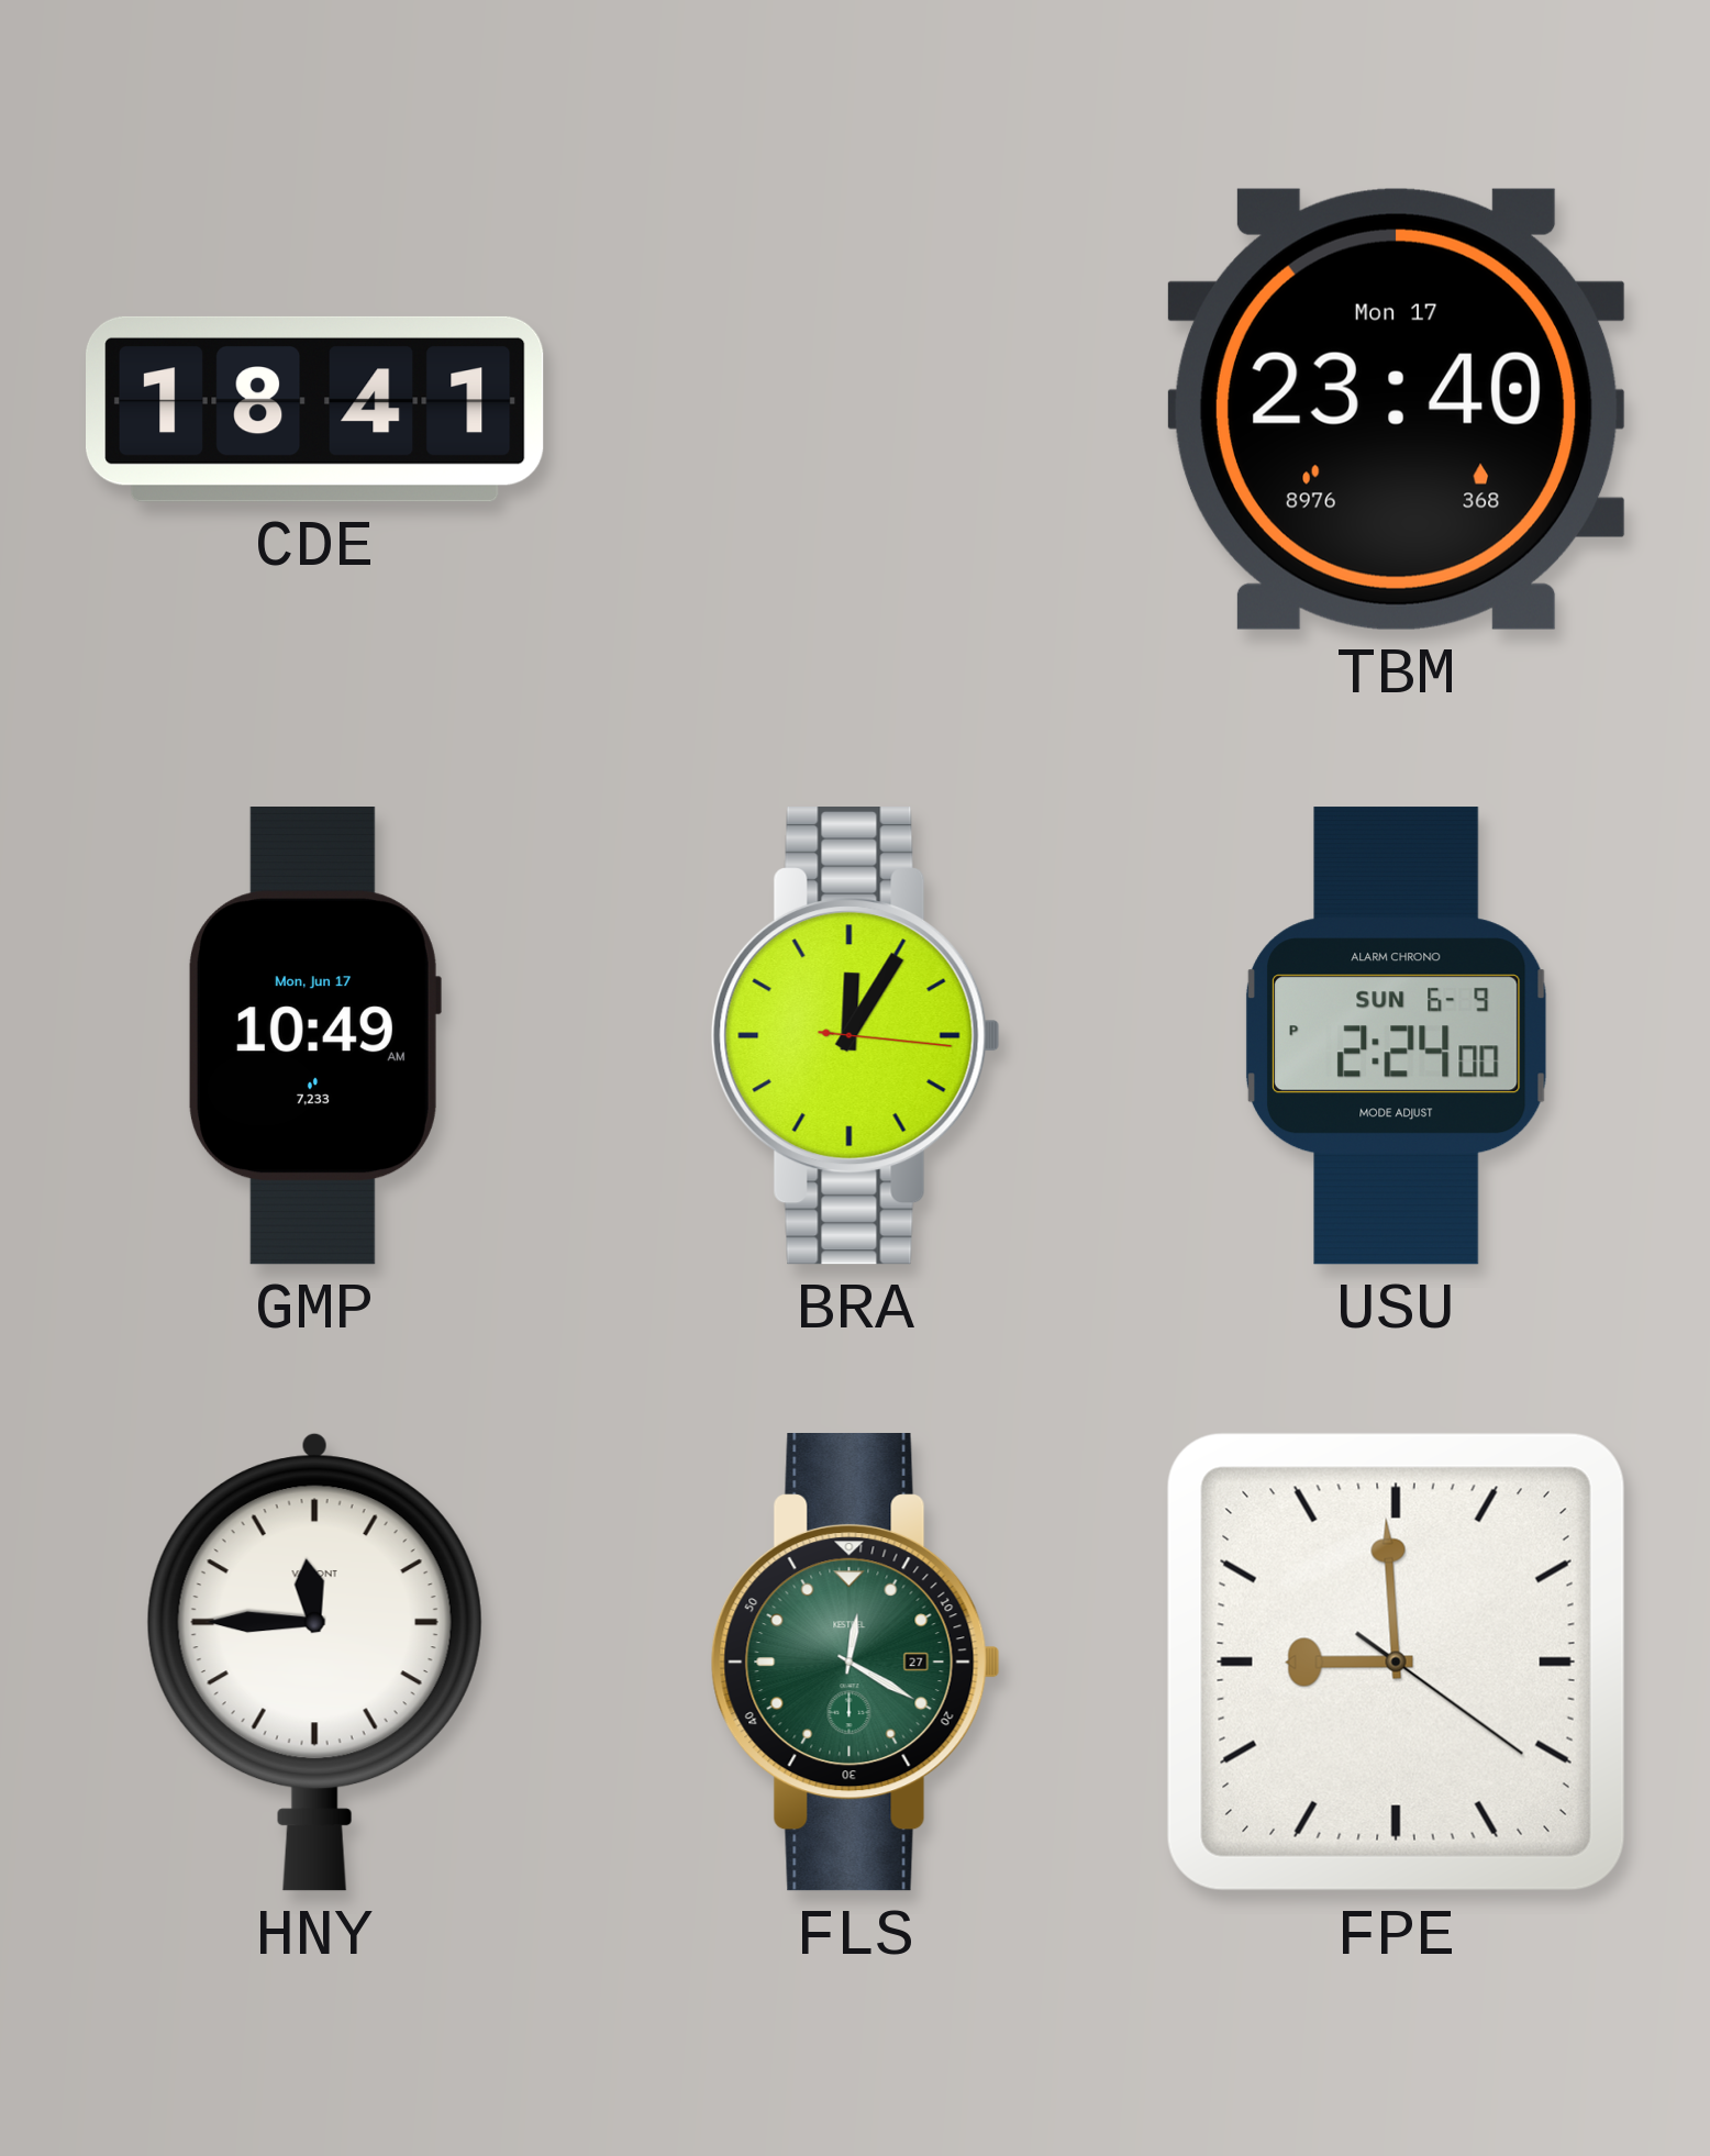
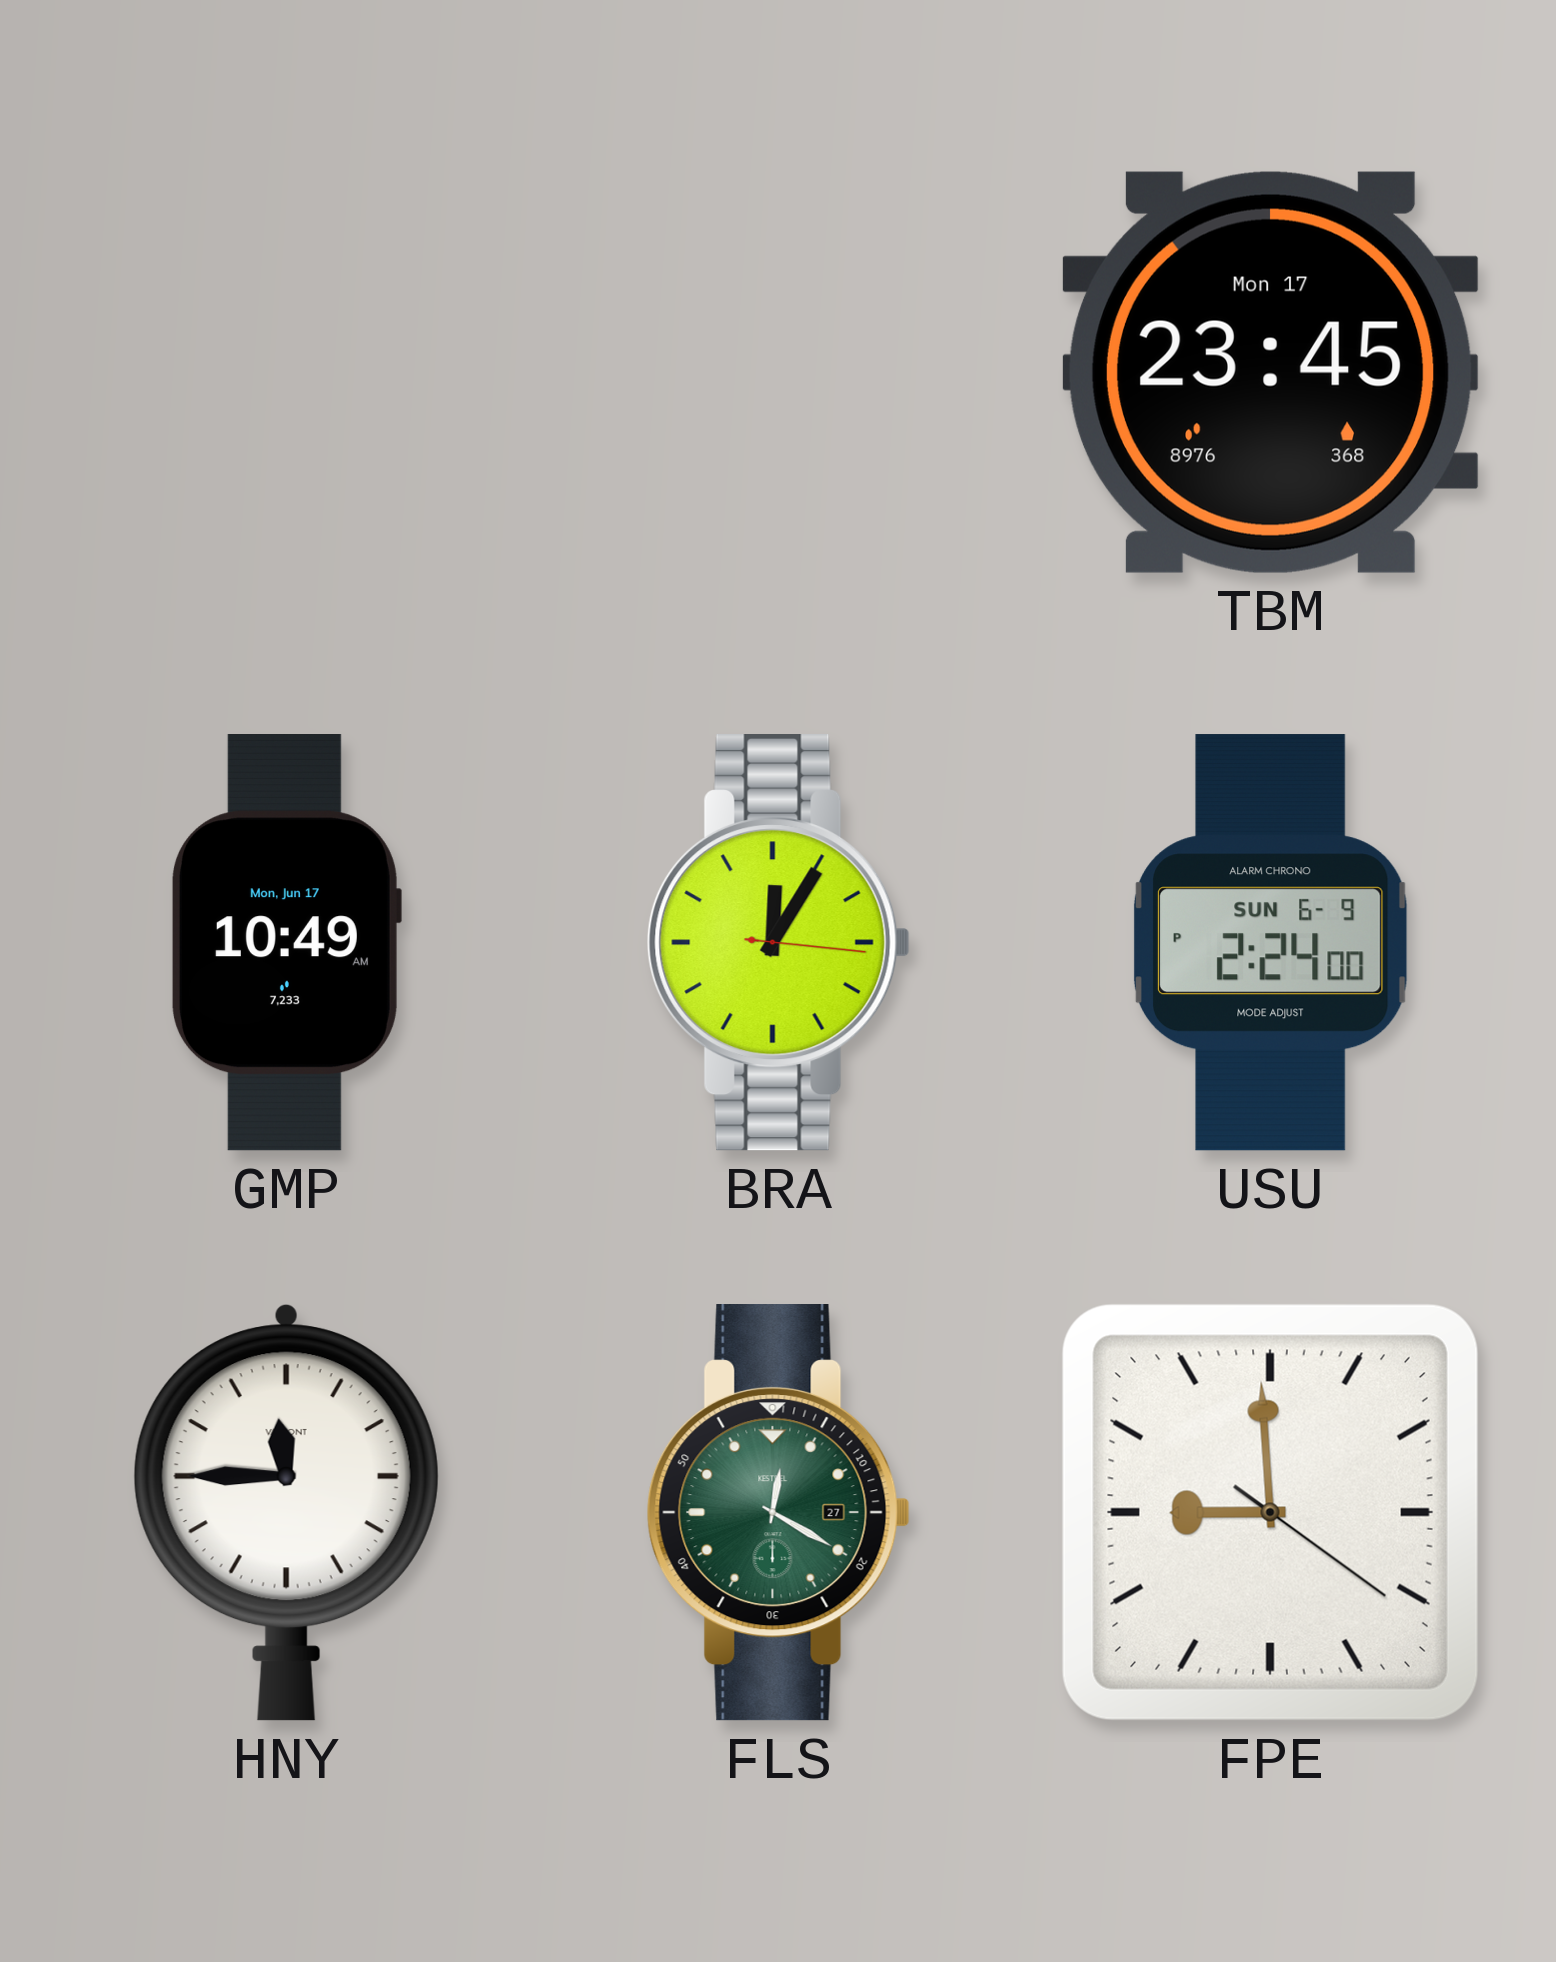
CDE: 18:41 -> none
TBM: 23:40 -> 23:45
